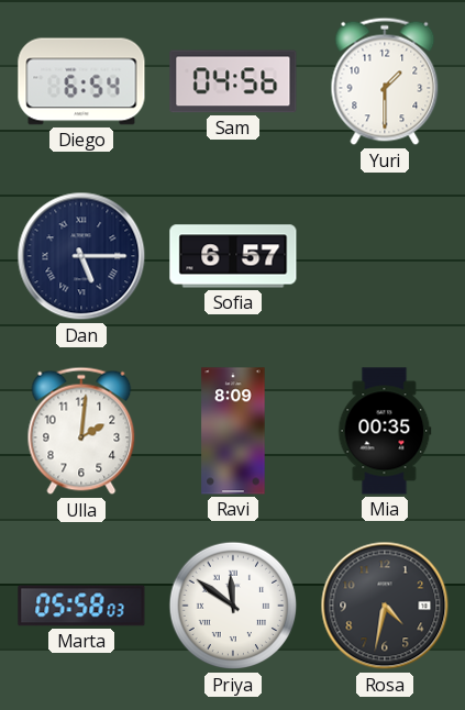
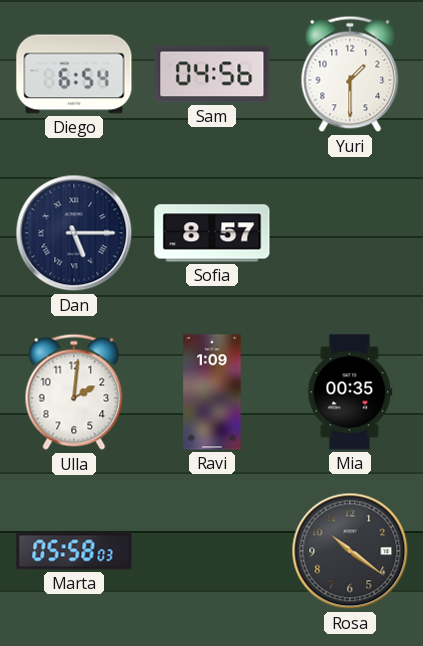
Sofia: 6:57 -> 8:57
Ravi: 8:09 -> 1:09
Priya: 11:51 -> none
Rosa: 4:32 -> 10:21
